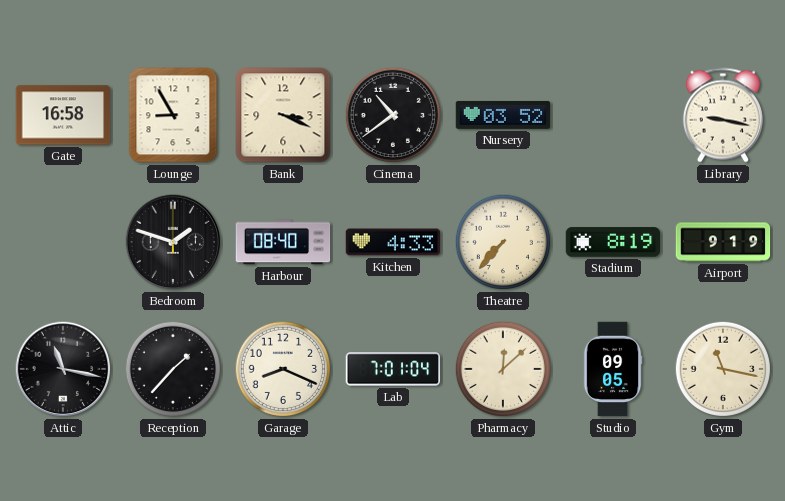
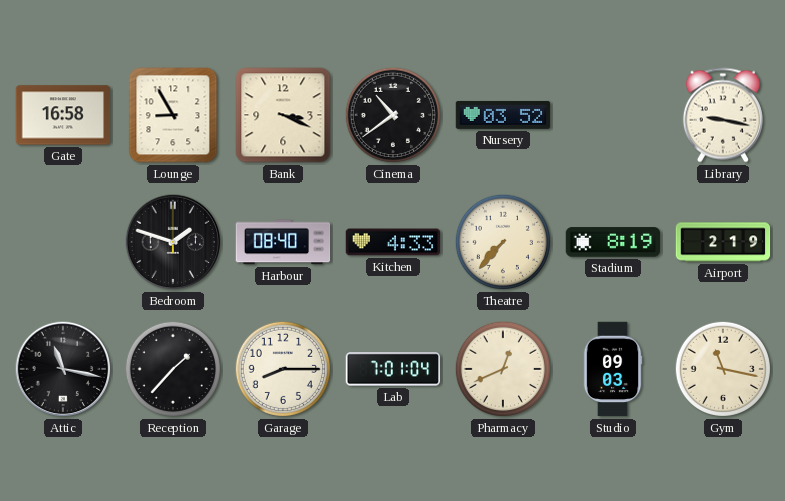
Airport: 9:19 -> 2:19
Garage: 8:19 -> 8:15
Pharmacy: 12:08 -> 12:41
Studio: 09:05 -> 09:03
